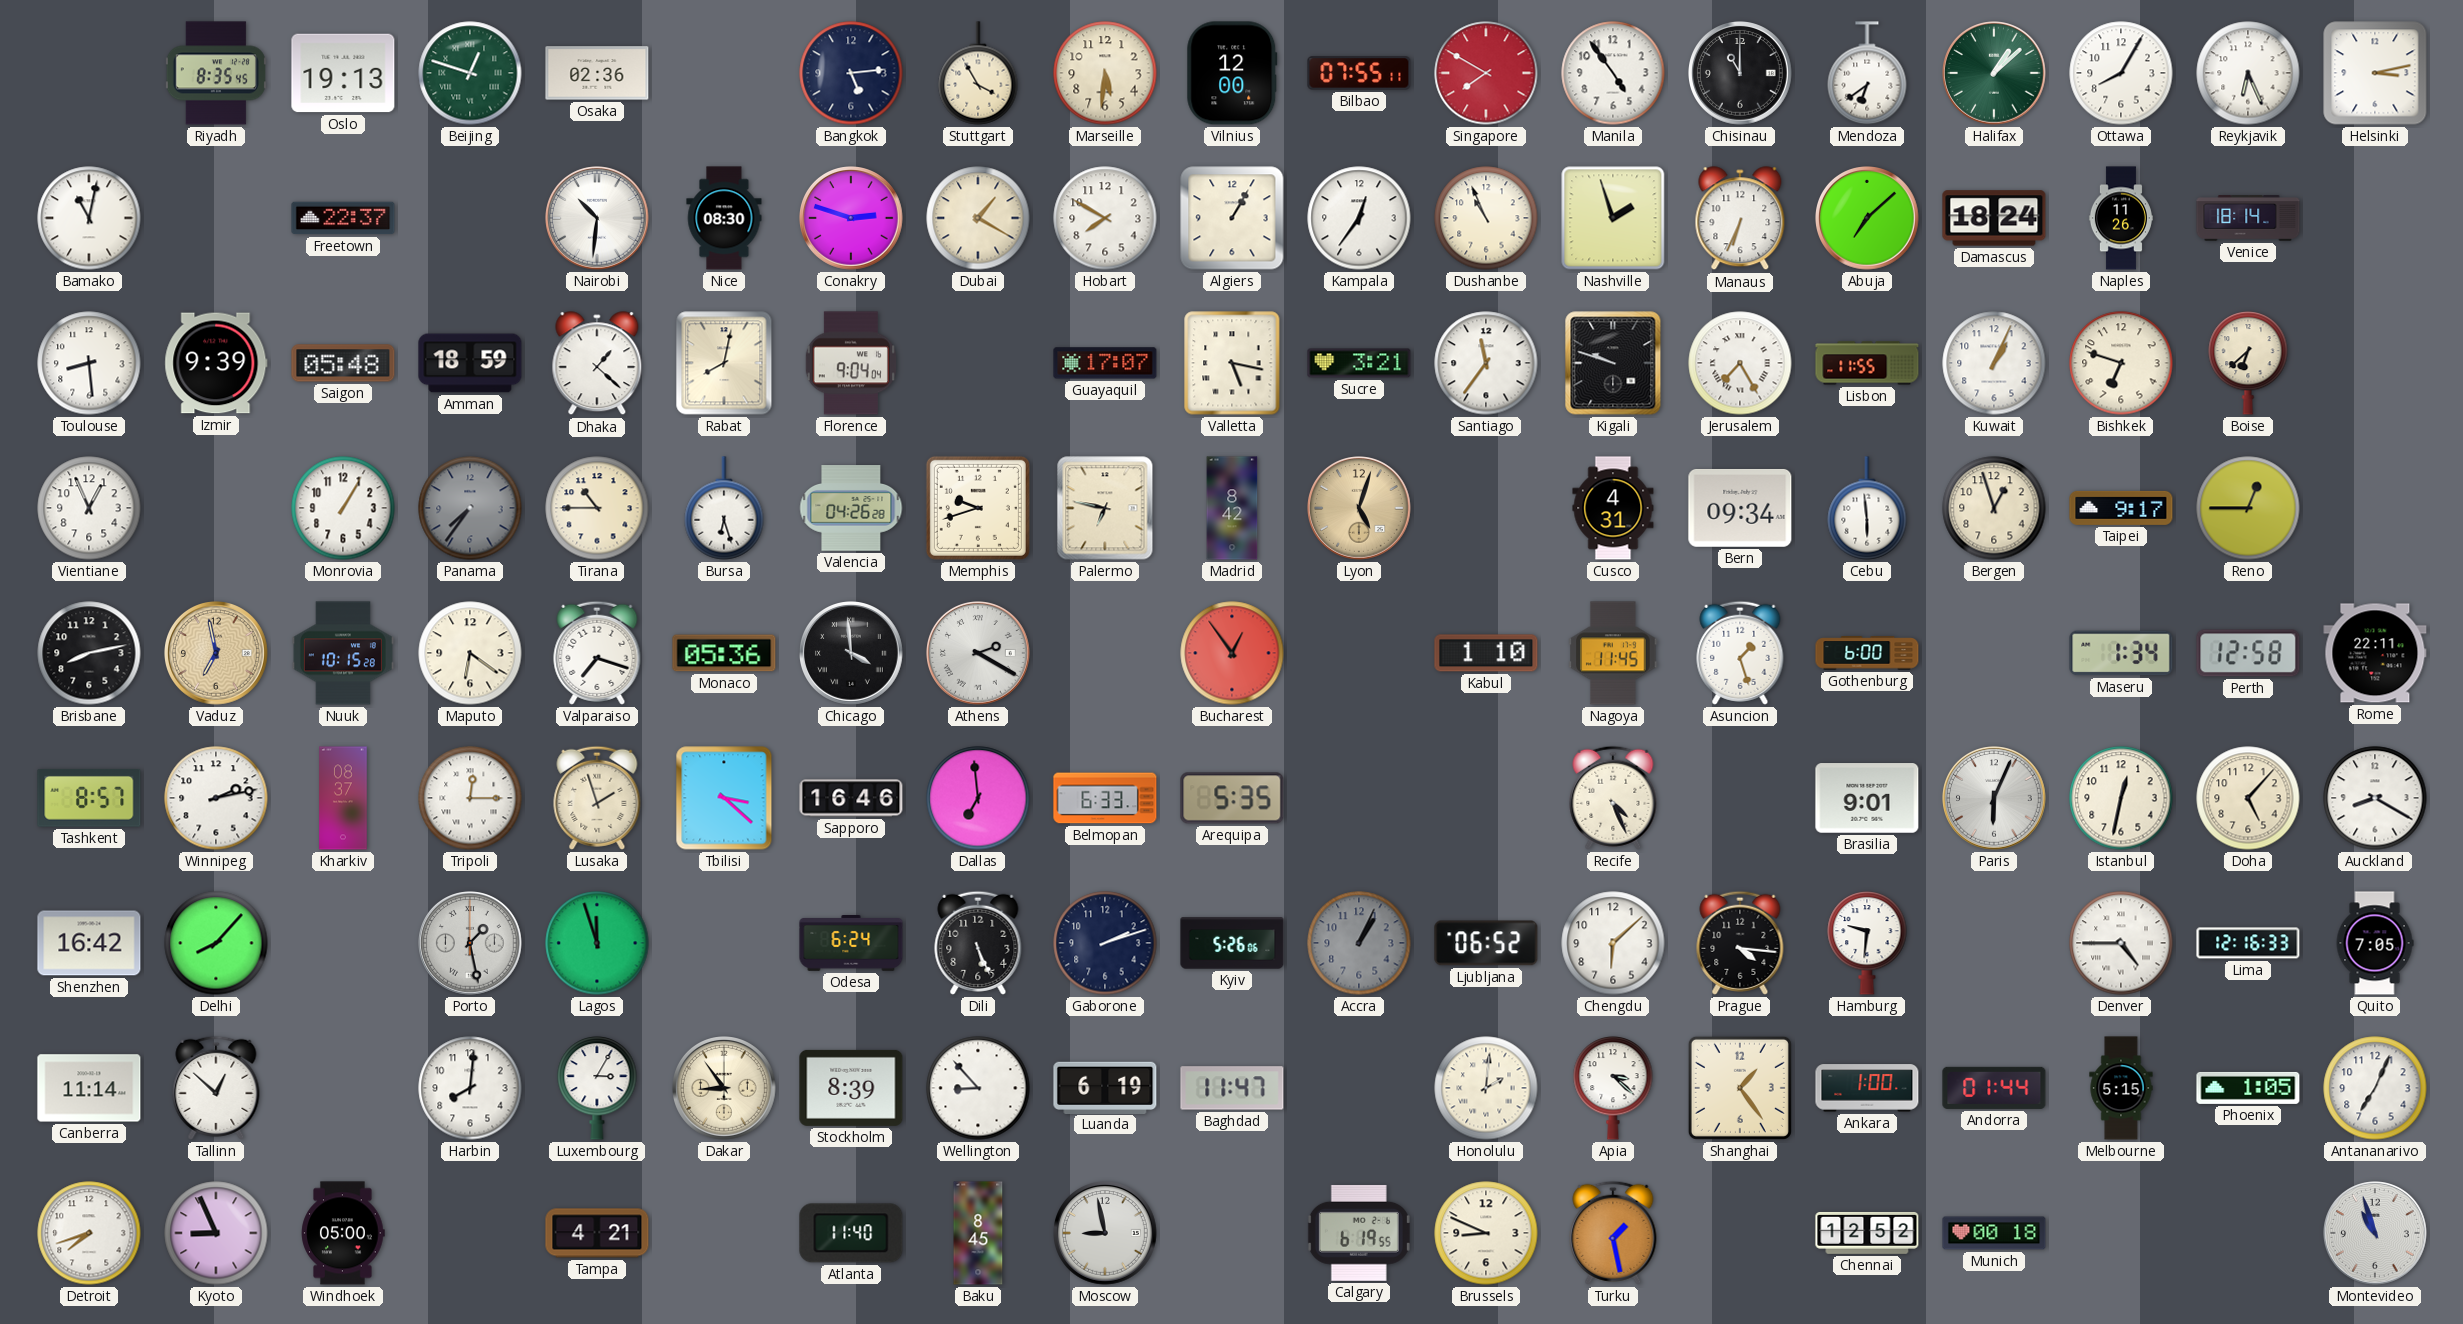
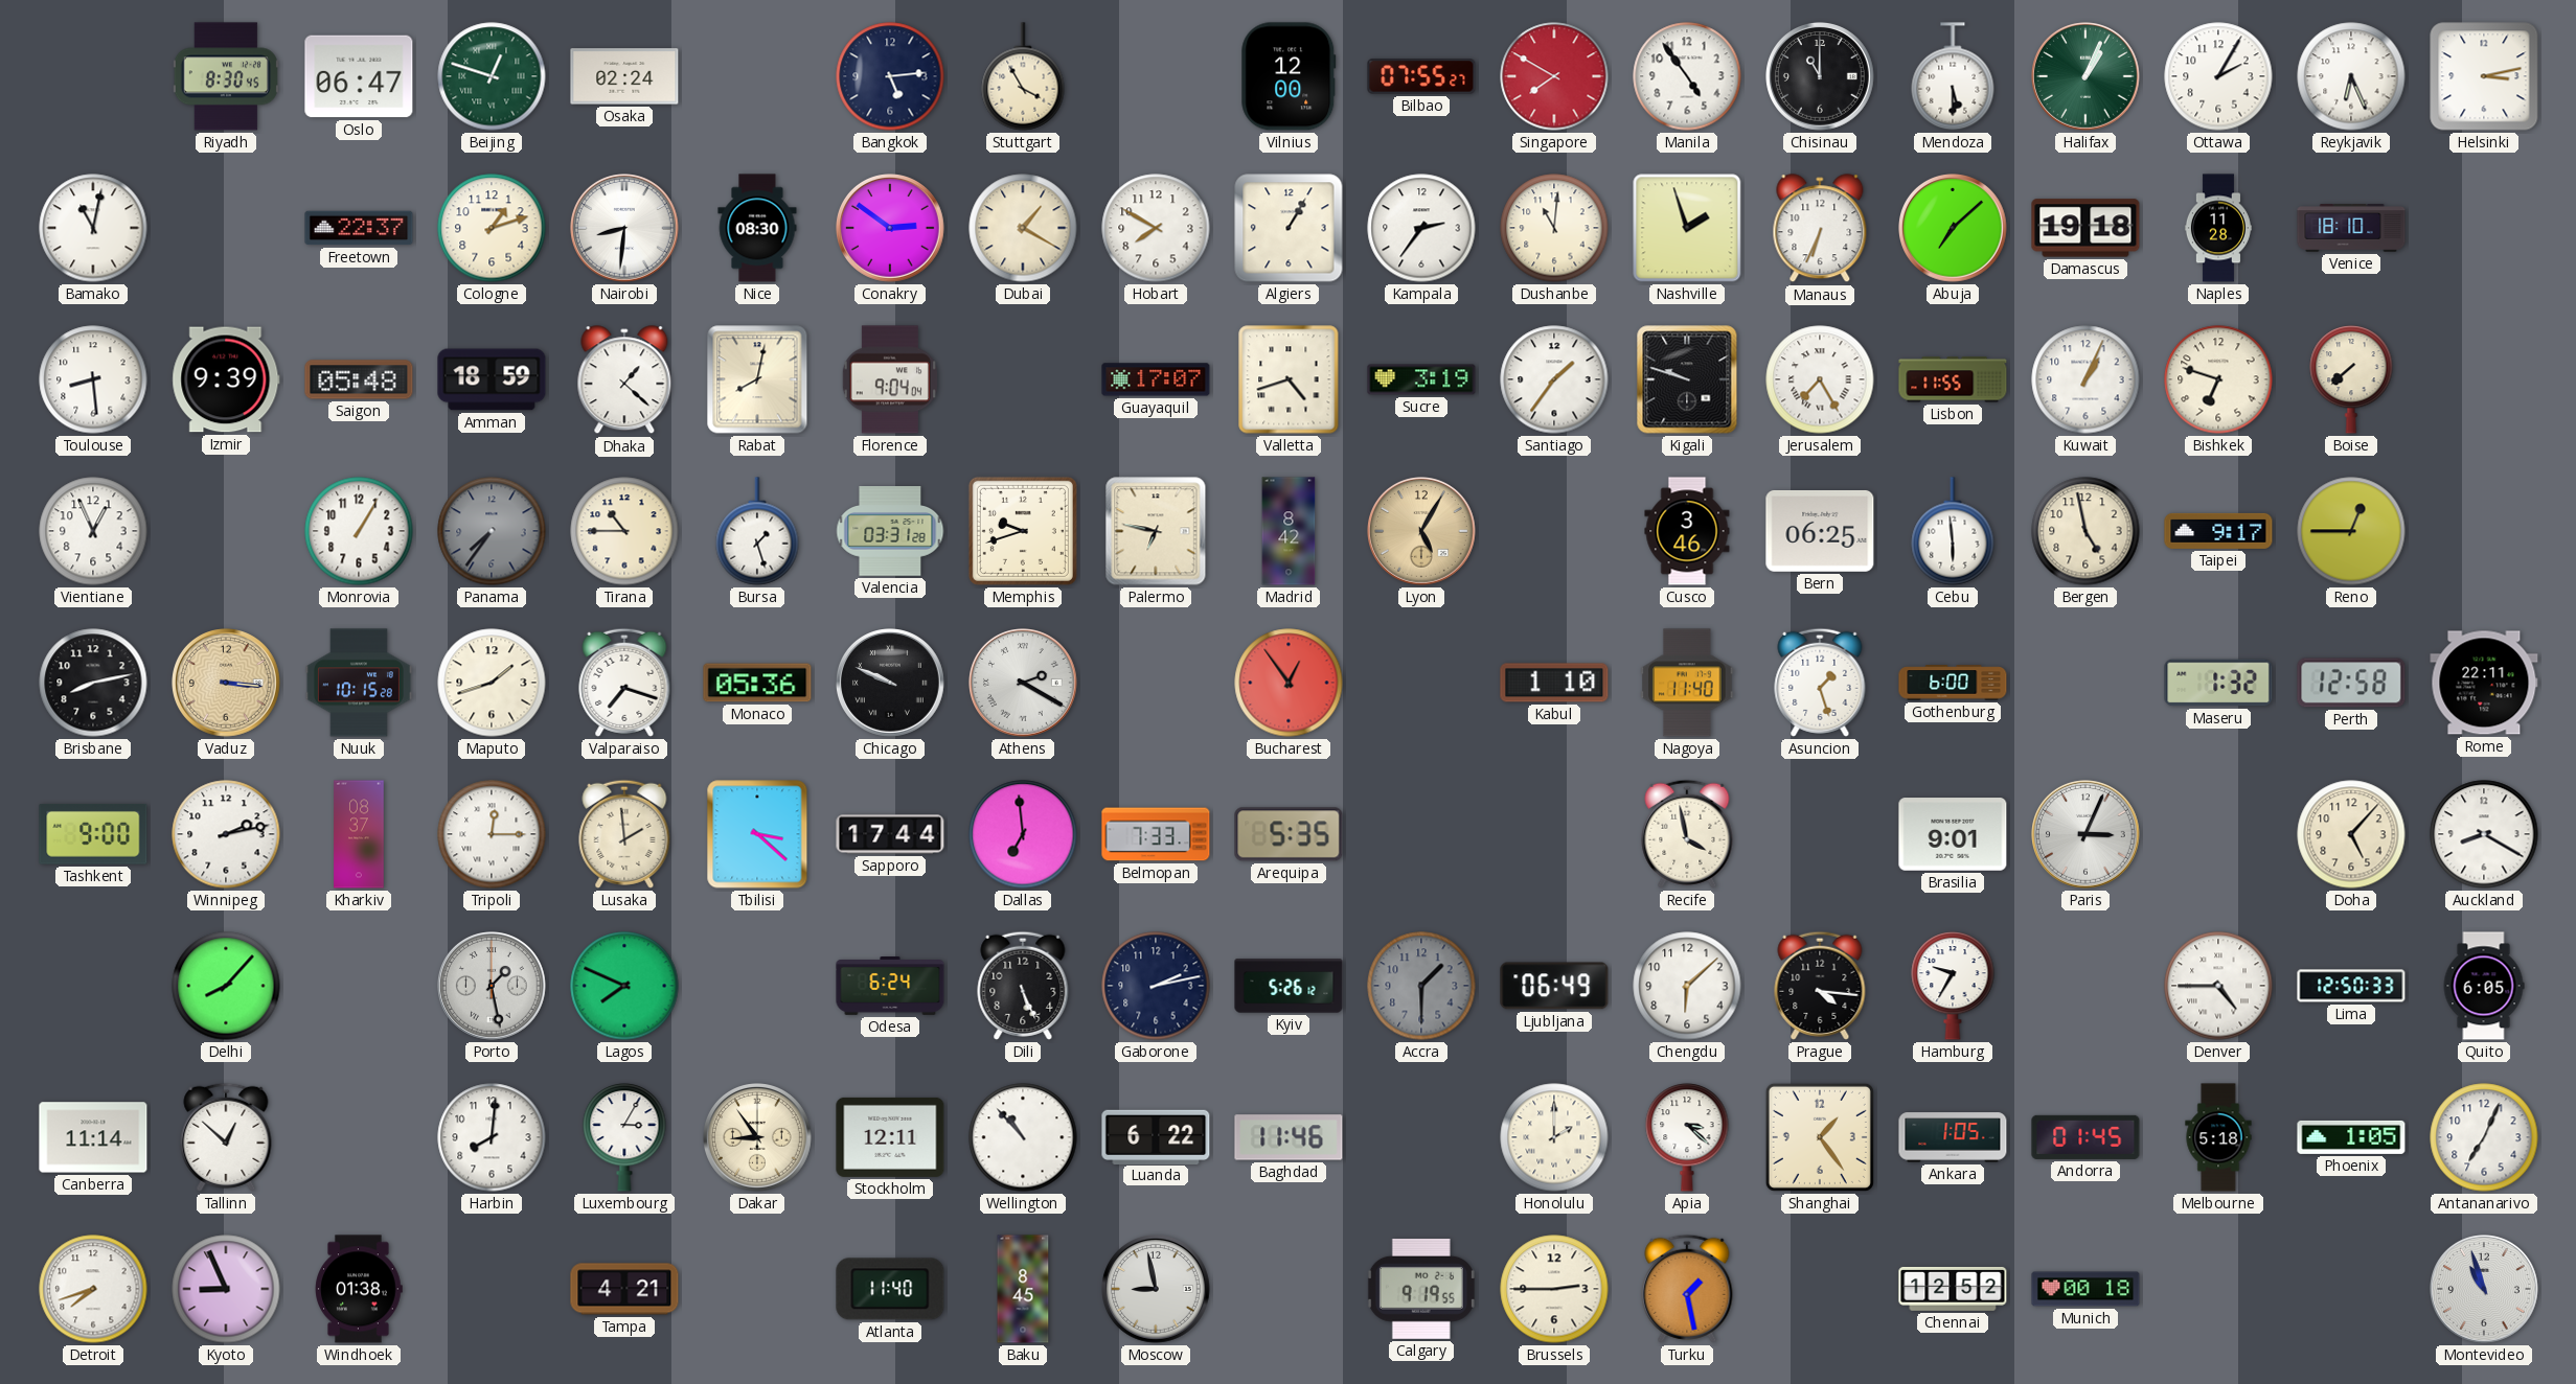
Riyadh: 8:35 -> 8:30
Oslo: 19:13 -> 06:47
Osaka: 02:36 -> 02:24
Marseille: 5:31 -> none
Bilbao: 07:55:11 -> 07:55:27
Mendoza: 6:39 -> 5:30
Halifax: 1:08 -> 1:04
Ottawa: 8:05 -> 2:05
Cologne: none -> 1:12
Nairobi: 10:31 -> 8:31
Conakry: 2:48 -> 2:51
Kampala: 12:36 -> 2:36
Dushanbe: 10:56 -> 11:01
Damascus: 18:24 -> 19:18
Naples: 11:26 -> 11:28
Venice: 18:14 -> 18:10
Valletta: 5:17 -> 4:42
Sucre: 3:21 -> 3:19
Santiago: 11:36 -> 1:36
Boise: 6:38 -> 7:38
Bursa: 6:27 -> 1:27
Valencia: 04:26 -> 03:31
Lyon: 5:03 -> 5:05
Cusco: 4:31 -> 3:46
Bern: 09:34 -> 06:25
Bergen: 12:57 -> 4:58
Vaduz: 6:58 -> 3:16
Maputo: 6:21 -> 1:42
Chicago: 3:59 -> 9:49
Nagoya: 11:45 -> 11:40
Maseru: 1:34 -> 1:32
Tashkent: 8:57 -> 9:00
Lusaka: 1:57 -> 1:59
Sapporo: 16:46 -> 17:44
Belmopan: 6:33 -> 7:33
Recife: 4:26 -> 3:58
Paris: 6:04 -> 3:04
Istanbul: 12:32 -> none
Shenzhen: 16:42 -> none
Lagos: 11:57 -> 7:49
Gaborone: 2:12 -> 2:13
Kyiv: 5:26:06 -> 5:26:12
Accra: 1:04 -> 1:30
Ljubljana: 06:52 -> 06:49
Hamburg: 9:31 -> 9:35
Lima: 12:16 -> 12:50
Quito: 7:05 -> 6:05
Stockholm: 8:39 -> 12:11
Wellington: 8:53 -> 10:53
Luanda: 6:19 -> 6:22
Baghdad: 11:47 -> 11:46
Honolulu: 2:01 -> 2:00
Ankara: 1:00 -> 1:05
Andorra: 01:44 -> 01:45
Melbourne: 5:15 -> 5:18
Windhoek: 05:00 -> 01:38
Calgary: 6:19 -> 9:19
Brussels: 8:49 -> 2:45
